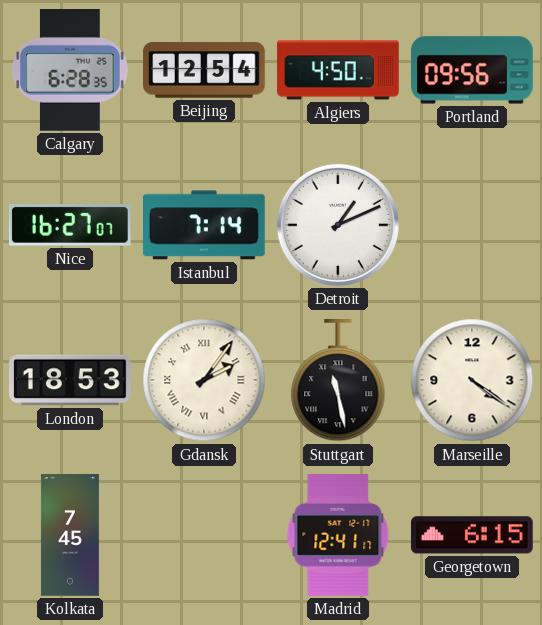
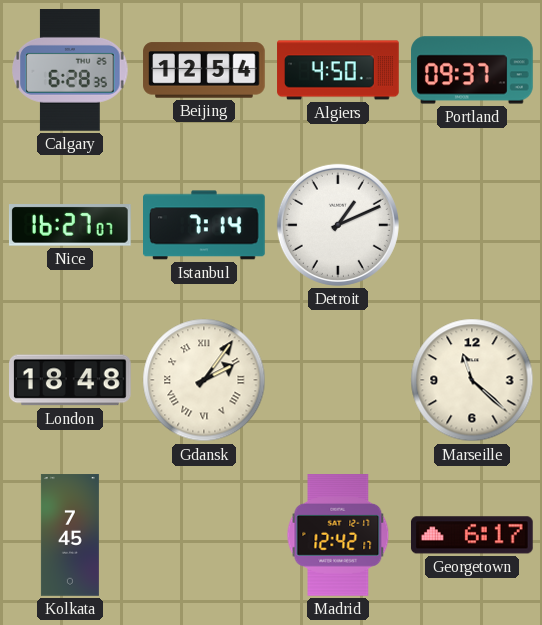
Portland: 09:56 -> 09:37
London: 18:53 -> 18:48
Stuttgart: 11:28 -> none
Marseille: 4:21 -> 11:22
Madrid: 12:41 -> 12:42
Georgetown: 6:15 -> 6:17
